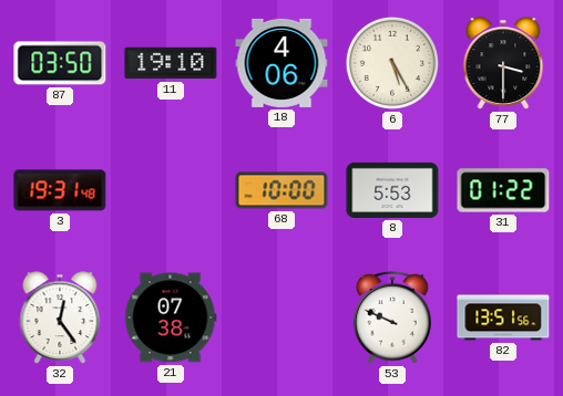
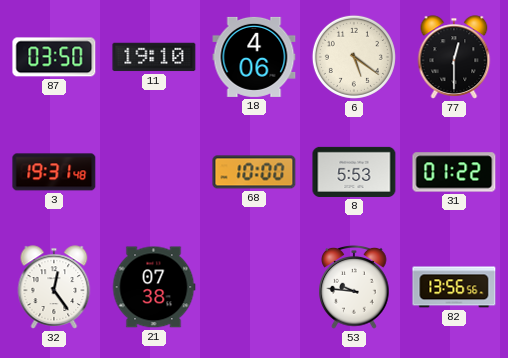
6: 5:25 -> 5:21
77: 3:30 -> 12:30
53: 9:49 -> 9:46
82: 13:51 -> 13:56
